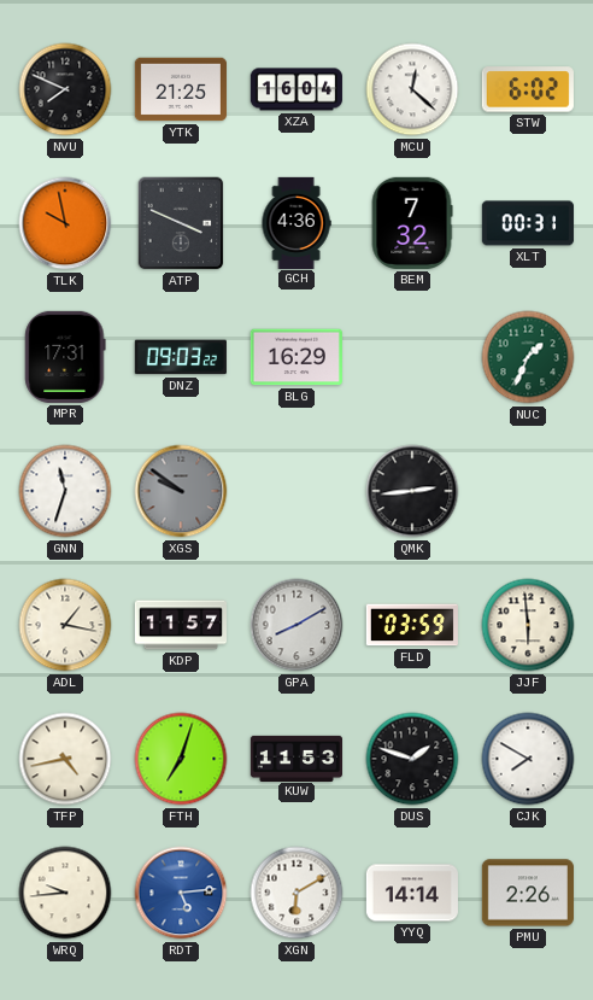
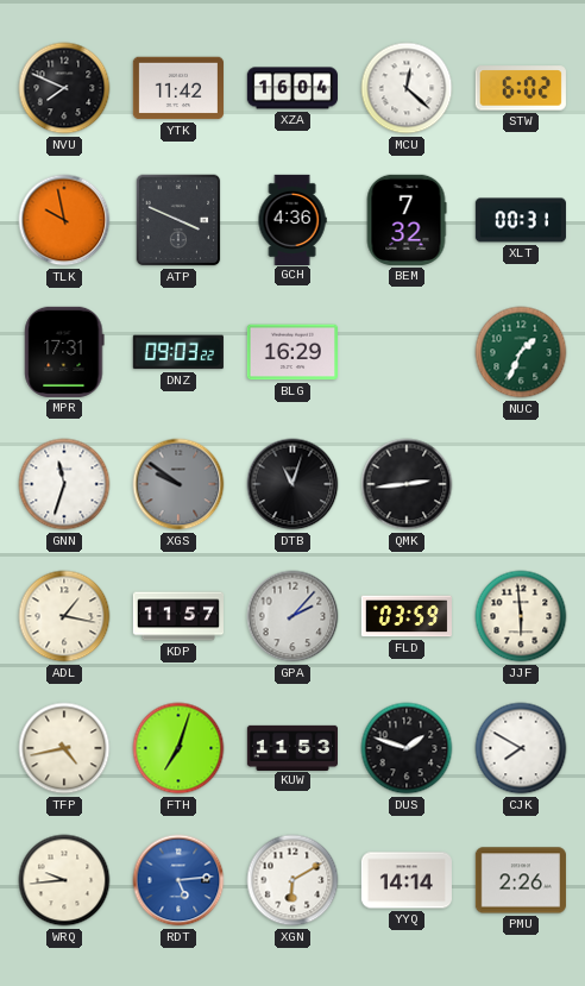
YTK: 21:25 -> 11:42
DTB: none -> 11:03
GPA: 8:10 -> 2:07
